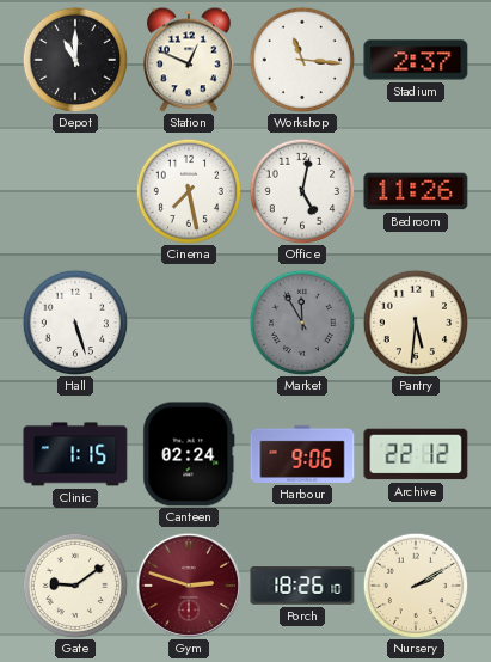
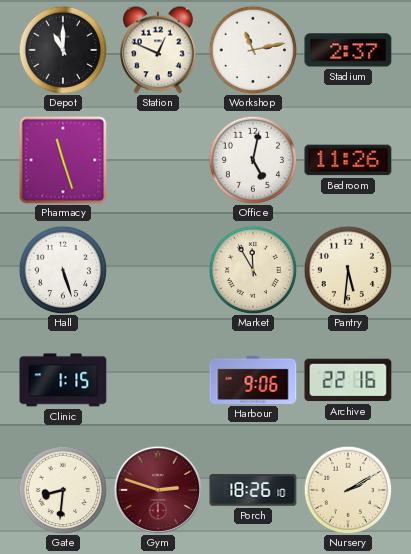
Workshop: 11:16 -> 11:13
Pharmacy: none -> 11:27
Cinema: 7:28 -> none
Market dial: grey -> cream
Canteen: 02:24 -> none
Archive: 22:12 -> 22:16
Gate: 9:09 -> 8:31
